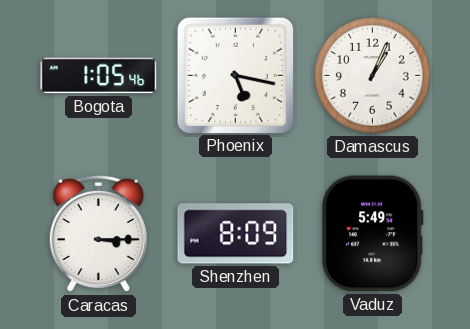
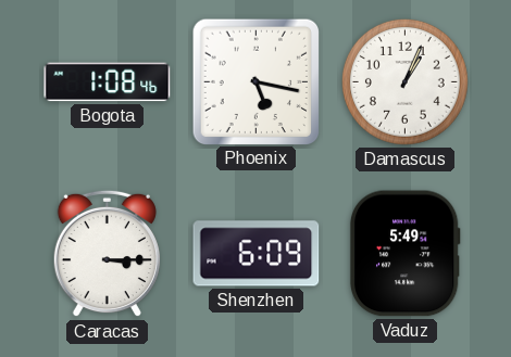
Bogota: 1:05 -> 1:08
Shenzhen: 8:09 -> 6:09
